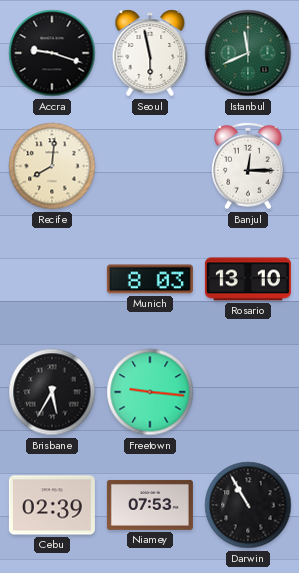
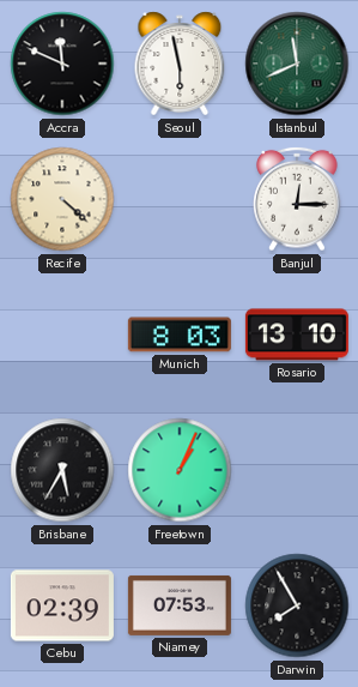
Accra: 9:18 -> 11:49
Recife: 8:01 -> 4:22
Freetown: 9:16 -> 1:04
Darwin: 10:55 -> 7:55
